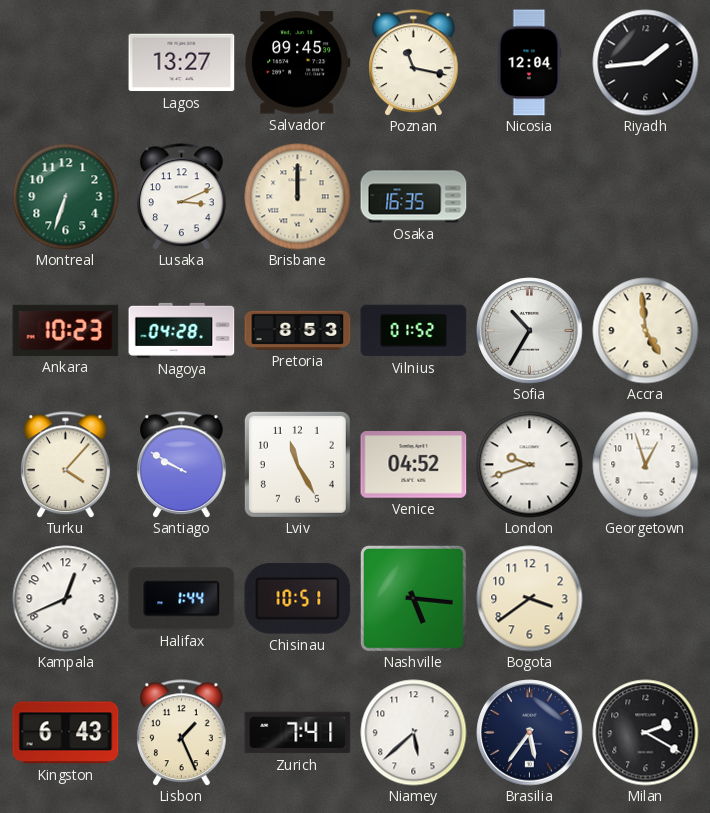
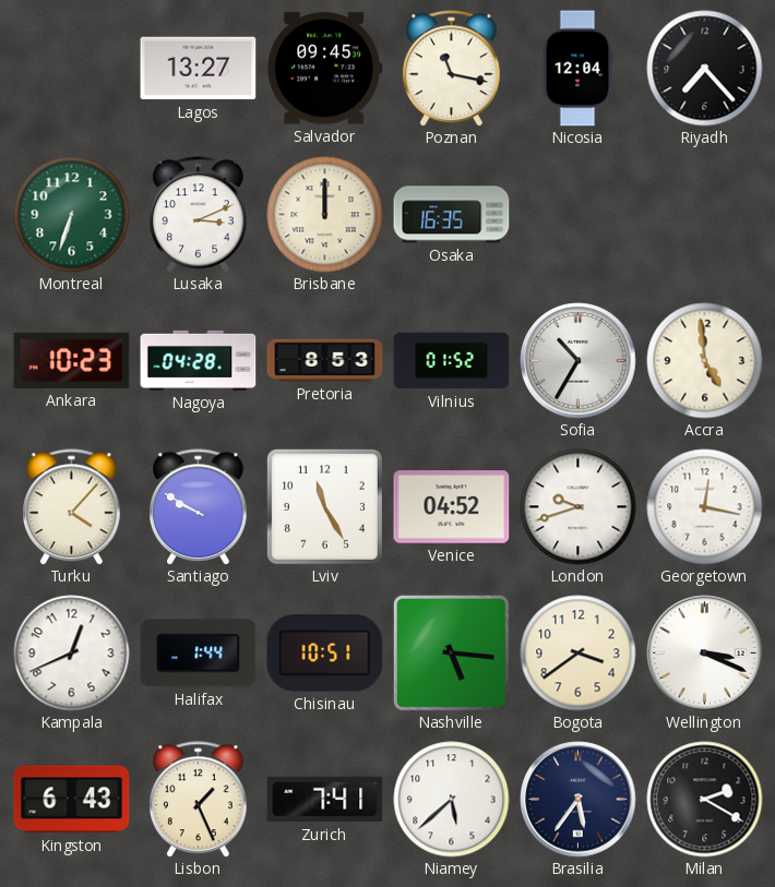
Riyadh: 1:44 -> 7:23
Georgetown: 12:57 -> 12:17
Wellington: none -> 3:19
